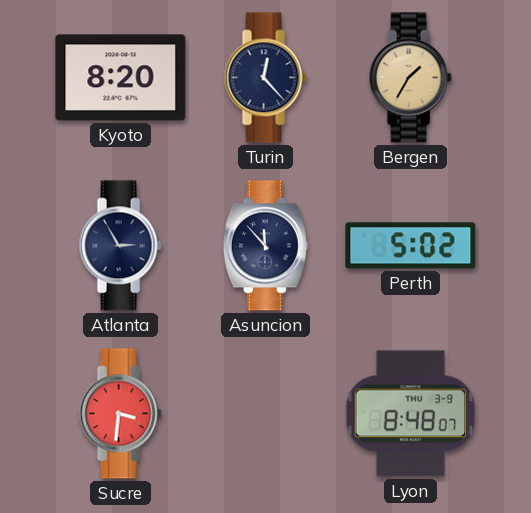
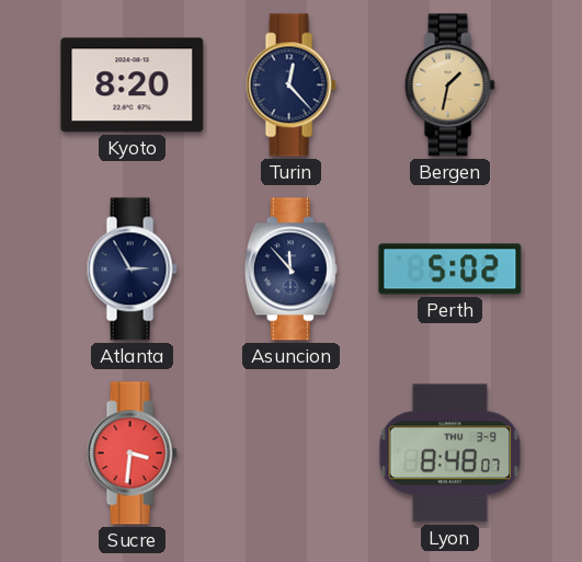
Bergen: 1:35 -> 1:32
